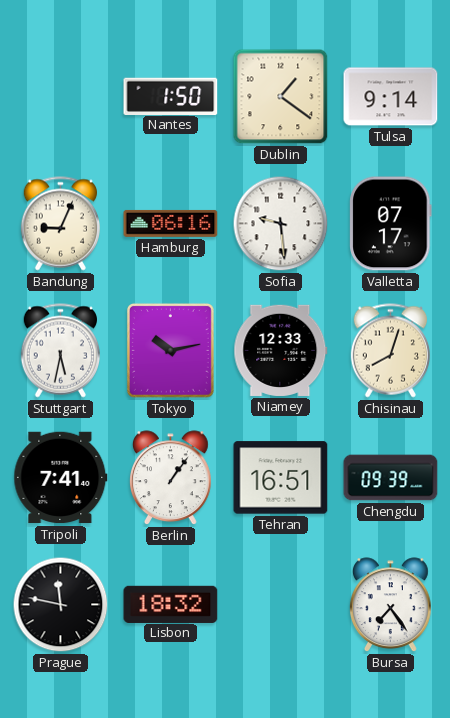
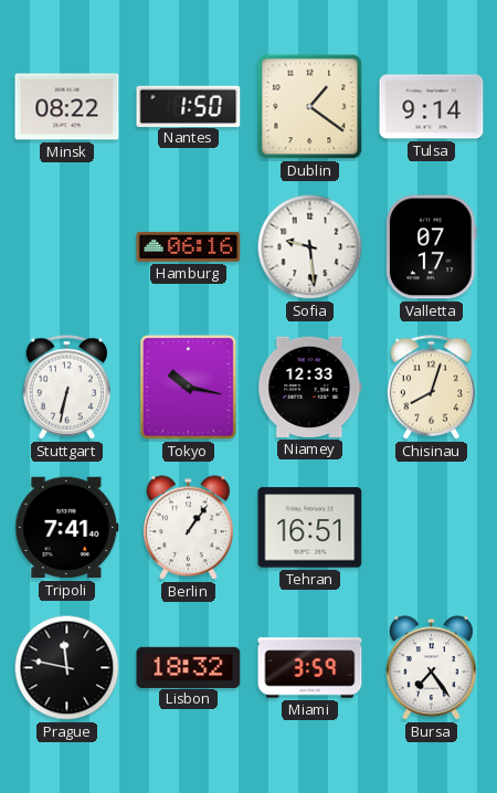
Minsk: none -> 08:22
Bandung: 9:04 -> none
Stuttgart: 5:32 -> 6:32
Tokyo: 10:13 -> 10:17
Chengdu: 09:39 -> none
Miami: none -> 3:59
